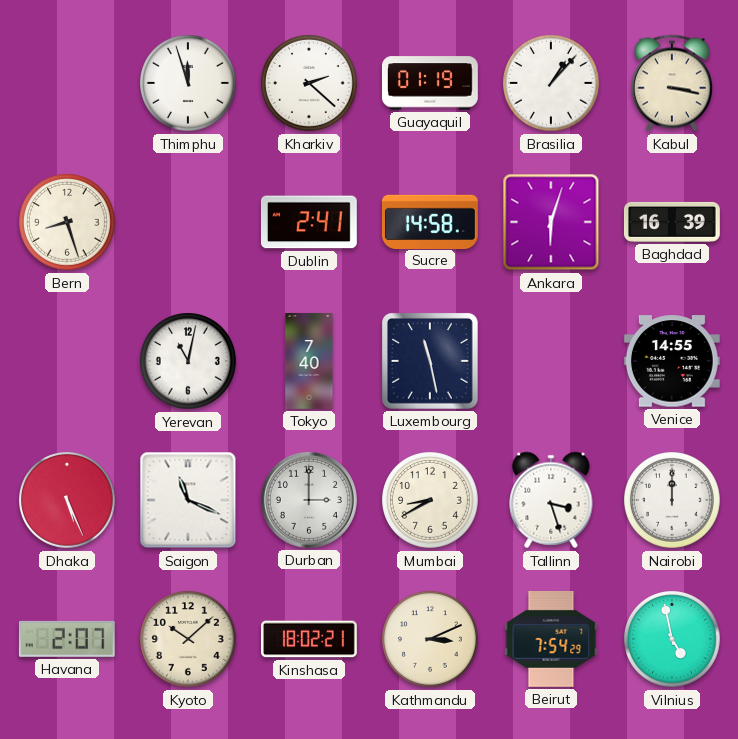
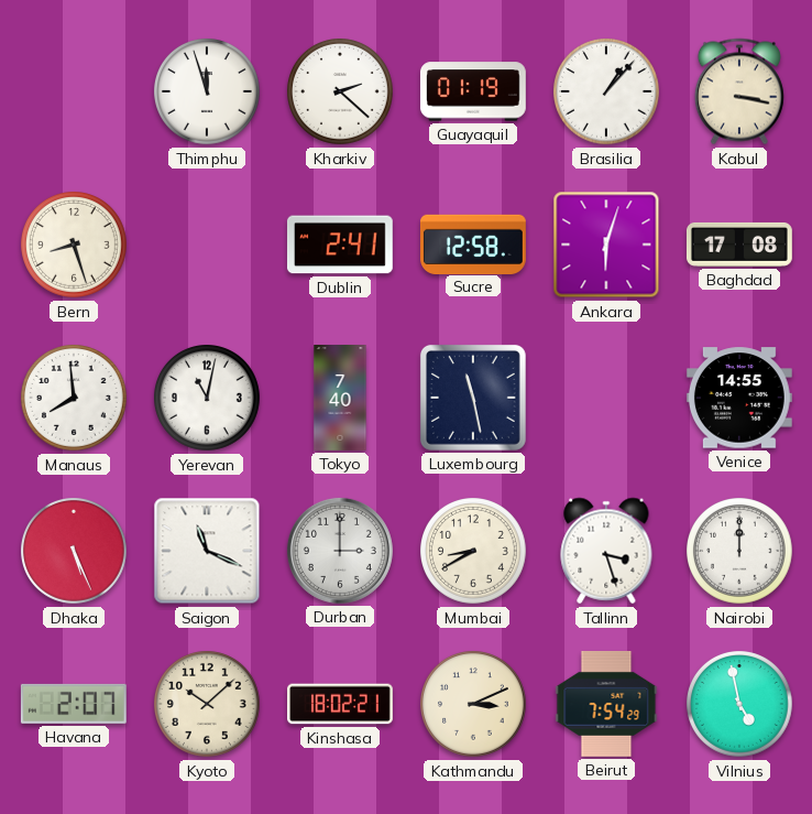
Sucre: 14:58 -> 12:58
Baghdad: 16:39 -> 17:08
Manaus: none -> 7:59
